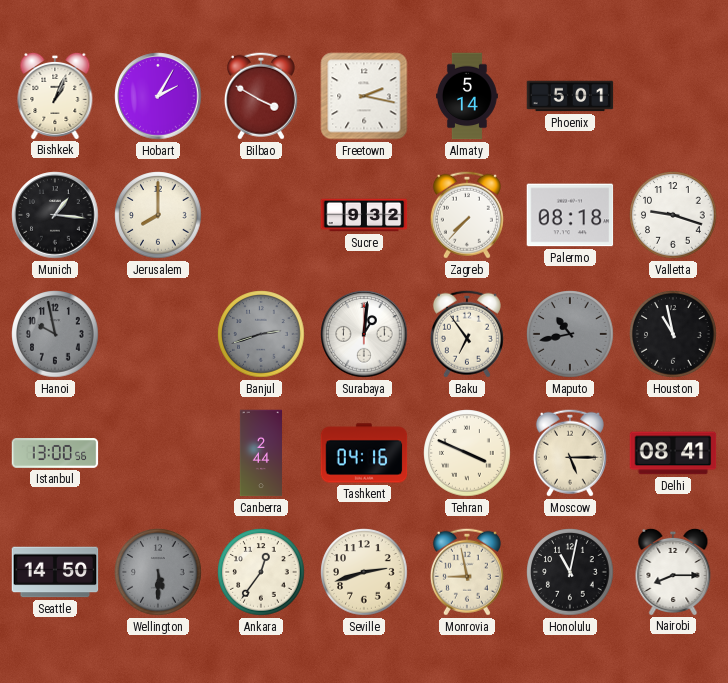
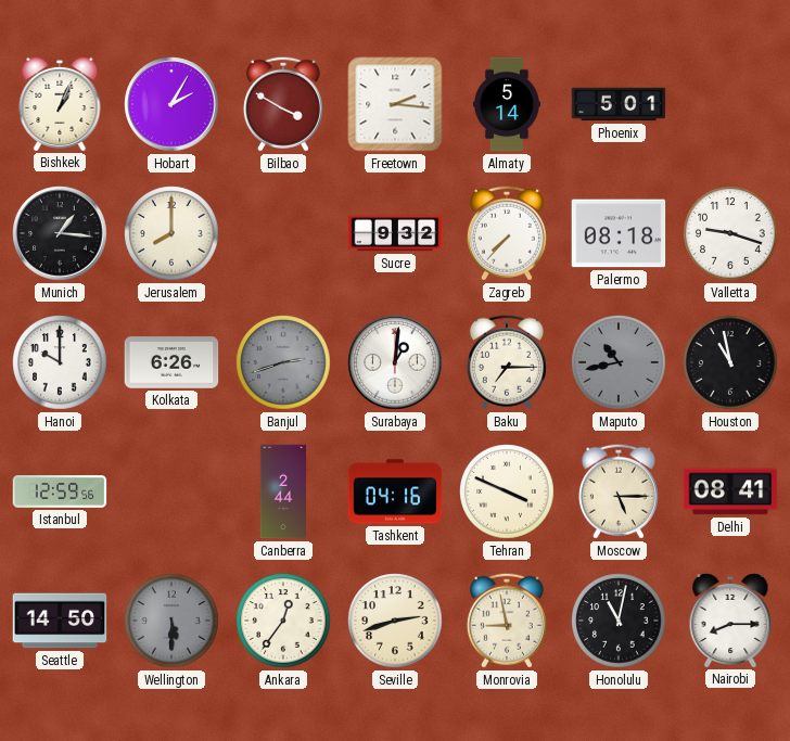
Freetown: 2:17 -> 2:16
Hanoi: 9:58 -> 10:00
Hanoi dial: grey -> white
Kolkata: none -> 6:26
Baku: 6:54 -> 7:15
Istanbul: 13:00 -> 12:59
